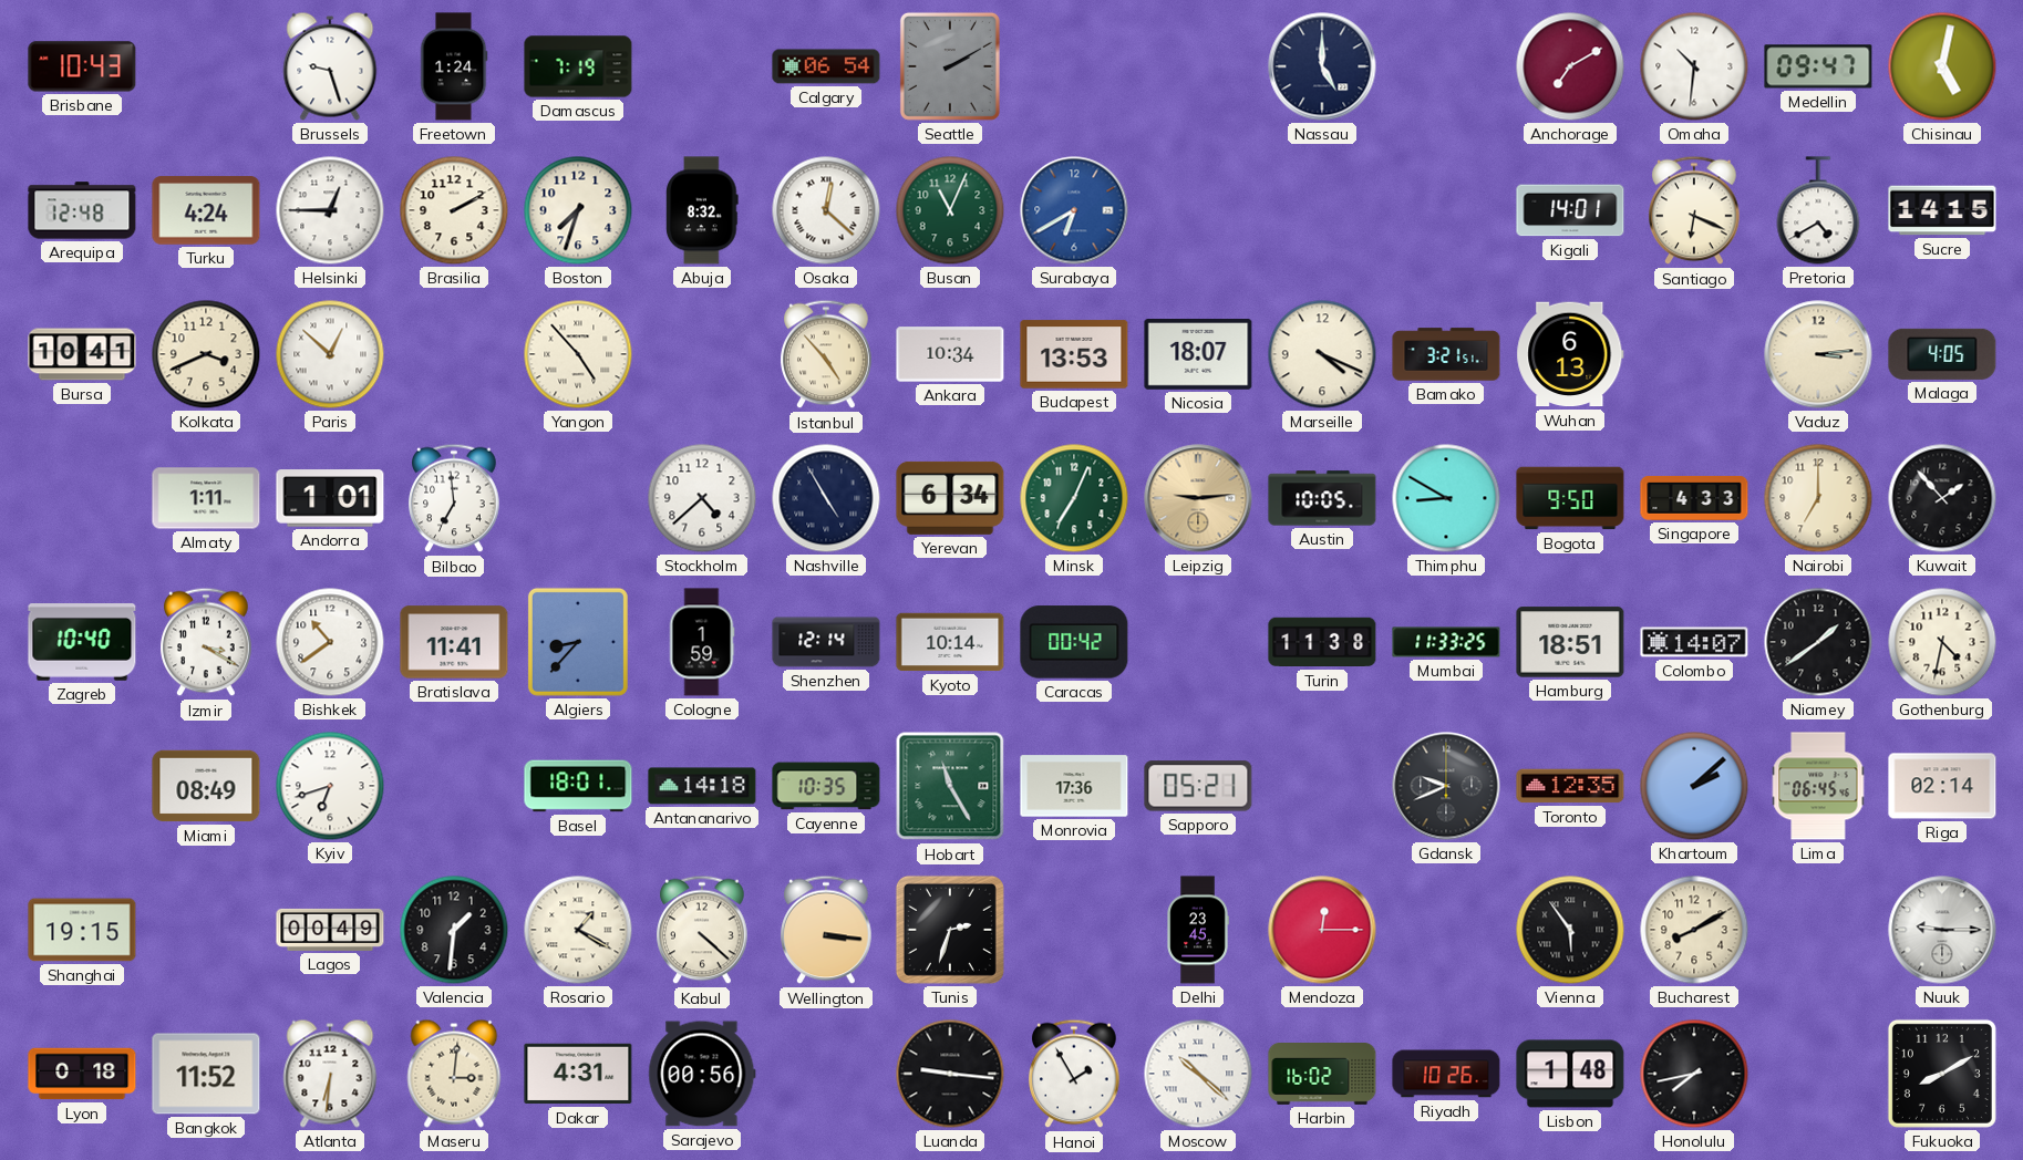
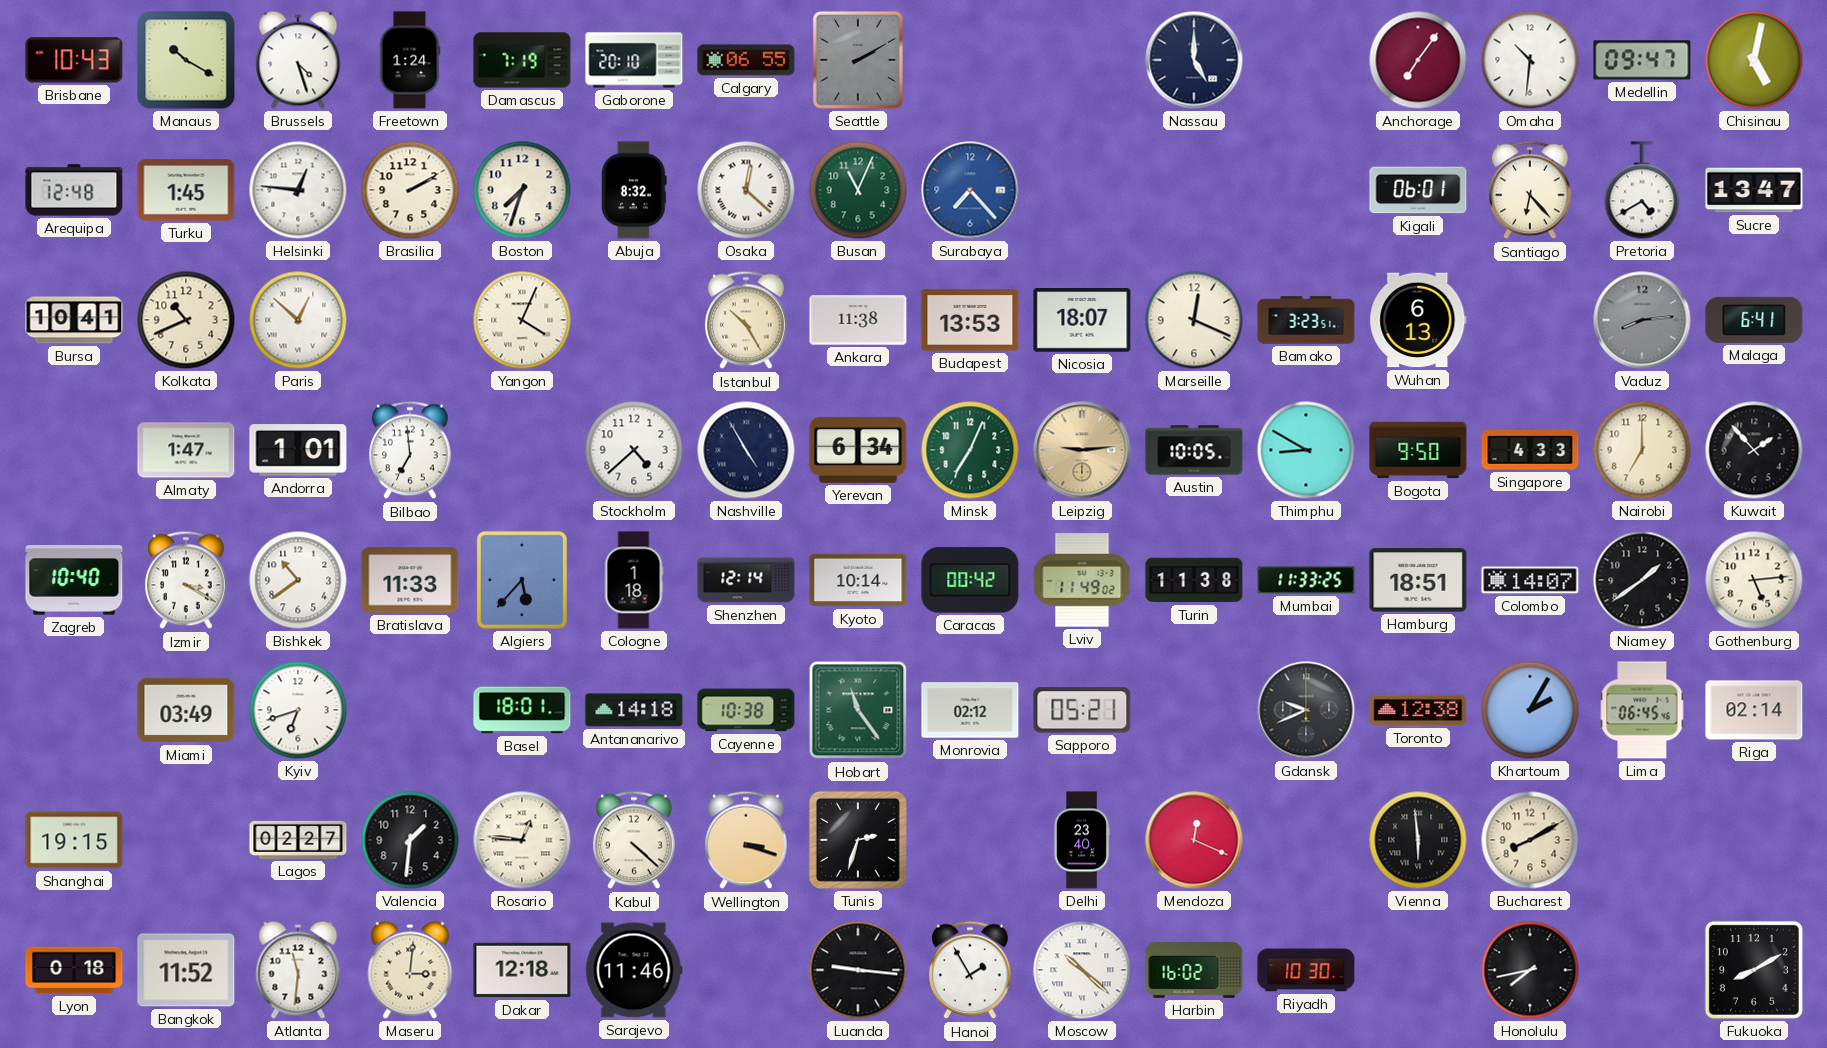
Manaus: none -> 10:20
Brussels: 9:27 -> 4:27
Gaborone: none -> 20:10
Calgary: 06:54 -> 06:55
Anchorage: 7:10 -> 7:06
Turku: 4:24 -> 1:45
Helsinki: 12:45 -> 12:46
Surabaya: 6:40 -> 7:23
Kigali: 14:01 -> 06:01
Santiago: 6:19 -> 6:23
Sucre: 14:15 -> 13:47
Kolkata: 3:41 -> 10:41
Yangon: 4:53 -> 4:04
Istanbul: 4:53 -> 10:25
Ankara: 10:34 -> 11:38
Marseille: 4:19 -> 12:19
Bamako: 3:21 -> 3:23
Vaduz: 3:14 -> 8:14
Vaduz dial: cream -> grey
Malaga: 4:05 -> 6:41
Almaty: 1:11 -> 1:47
Bratislava: 11:41 -> 11:33
Algiers: 8:37 -> 5:37
Cologne: 1:59 -> 1:18
Lviv: none -> 11:49
Gothenburg: 4:32 -> 5:14
Miami: 08:49 -> 03:49
Cayenne: 10:35 -> 10:38
Hobart: 11:25 -> 11:24
Monrovia: 17:36 -> 02:12
Toronto: 12:35 -> 12:38
Khartoum: 2:08 -> 2:05
Lagos: 00:49 -> 02:27
Rosario: 1:20 -> 12:46
Wellington: 3:16 -> 3:18
Delhi: 23:45 -> 23:40
Mendoza: 12:15 -> 12:19
Vienna: 5:54 -> 5:59
Nuuk: 9:15 -> none
Atlanta: 6:31 -> 11:31
Dakar: 4:31 -> 12:18
Sarajevo: 00:56 -> 11:46
Riyadh: 10:26 -> 10:30
Lisbon: 1:48 -> none
